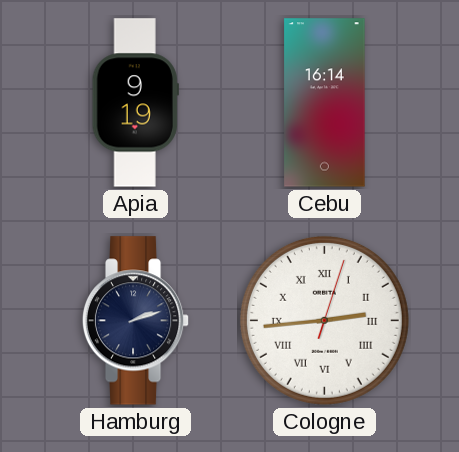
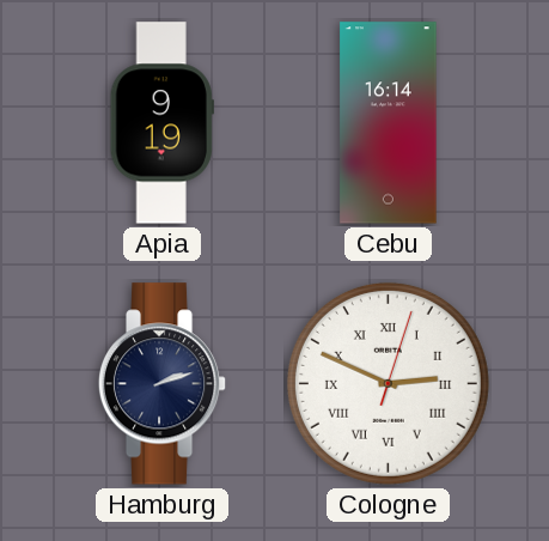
Cologne: 2:44 -> 2:49
